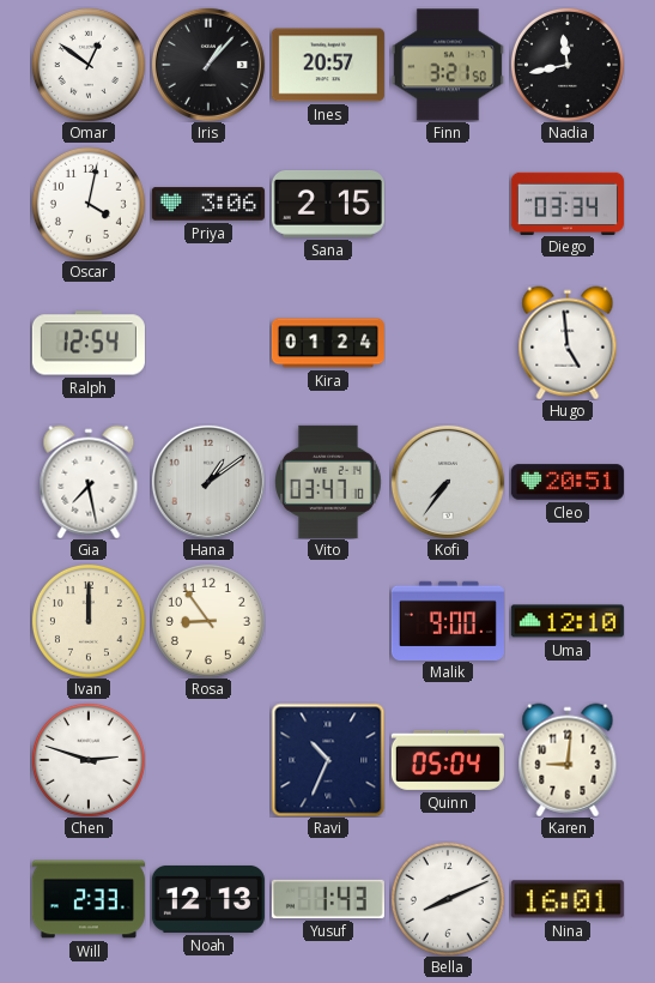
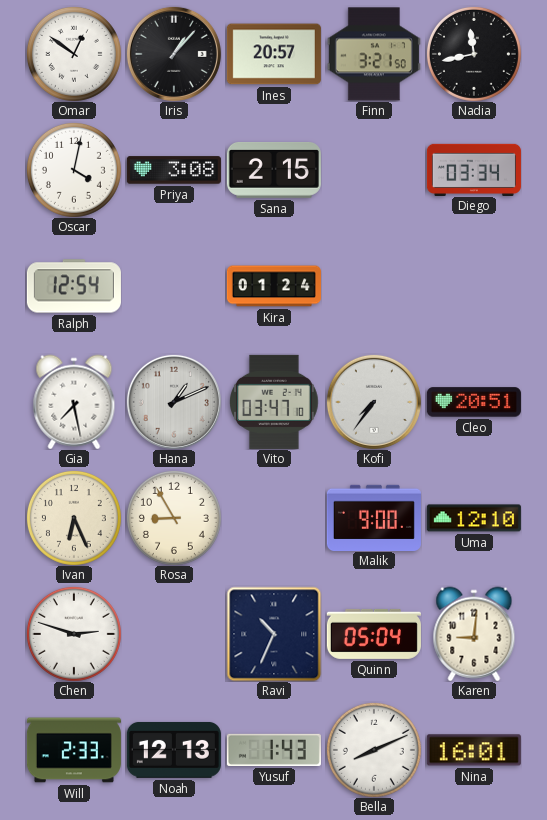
Priya: 3:06 -> 3:08
Hugo: 4:59 -> none
Hana: 1:09 -> 1:11
Ivan: 12:00 -> 6:26
Rosa: 8:54 -> 8:55
